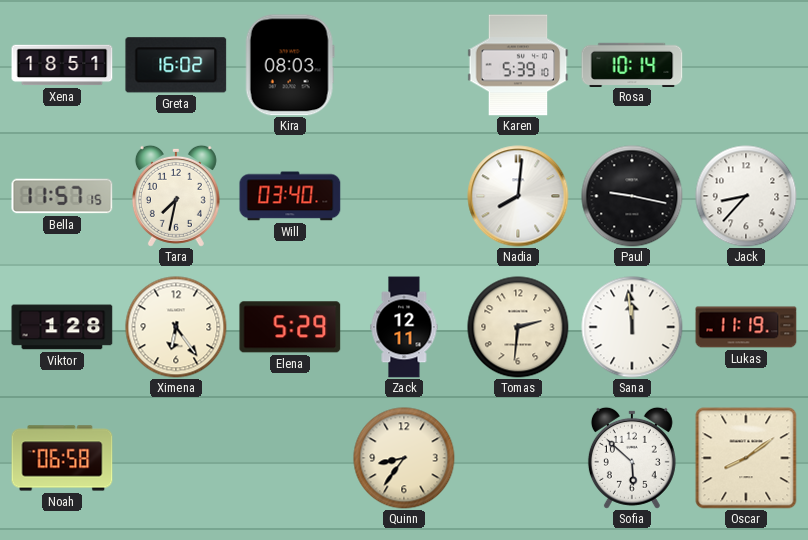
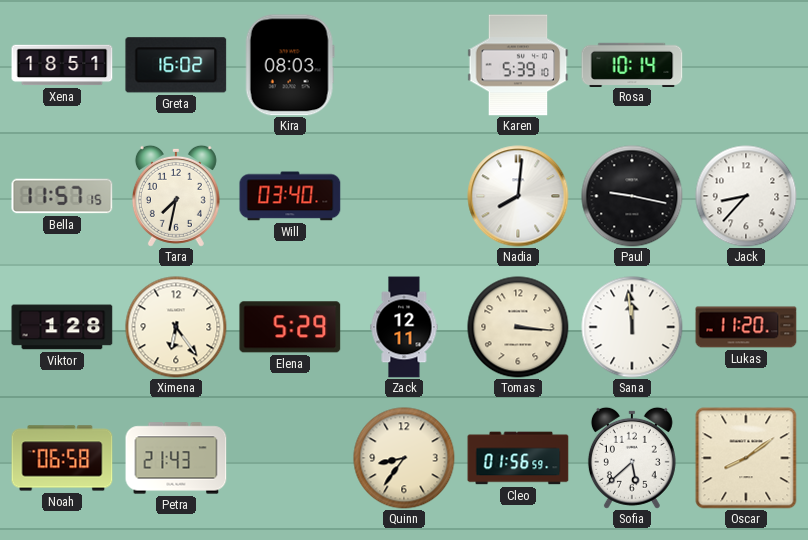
Tomas: 2:31 -> 3:16
Lukas: 11:19 -> 11:20
Petra: none -> 21:43
Cleo: none -> 01:56
Sofia: 5:52 -> 5:38
